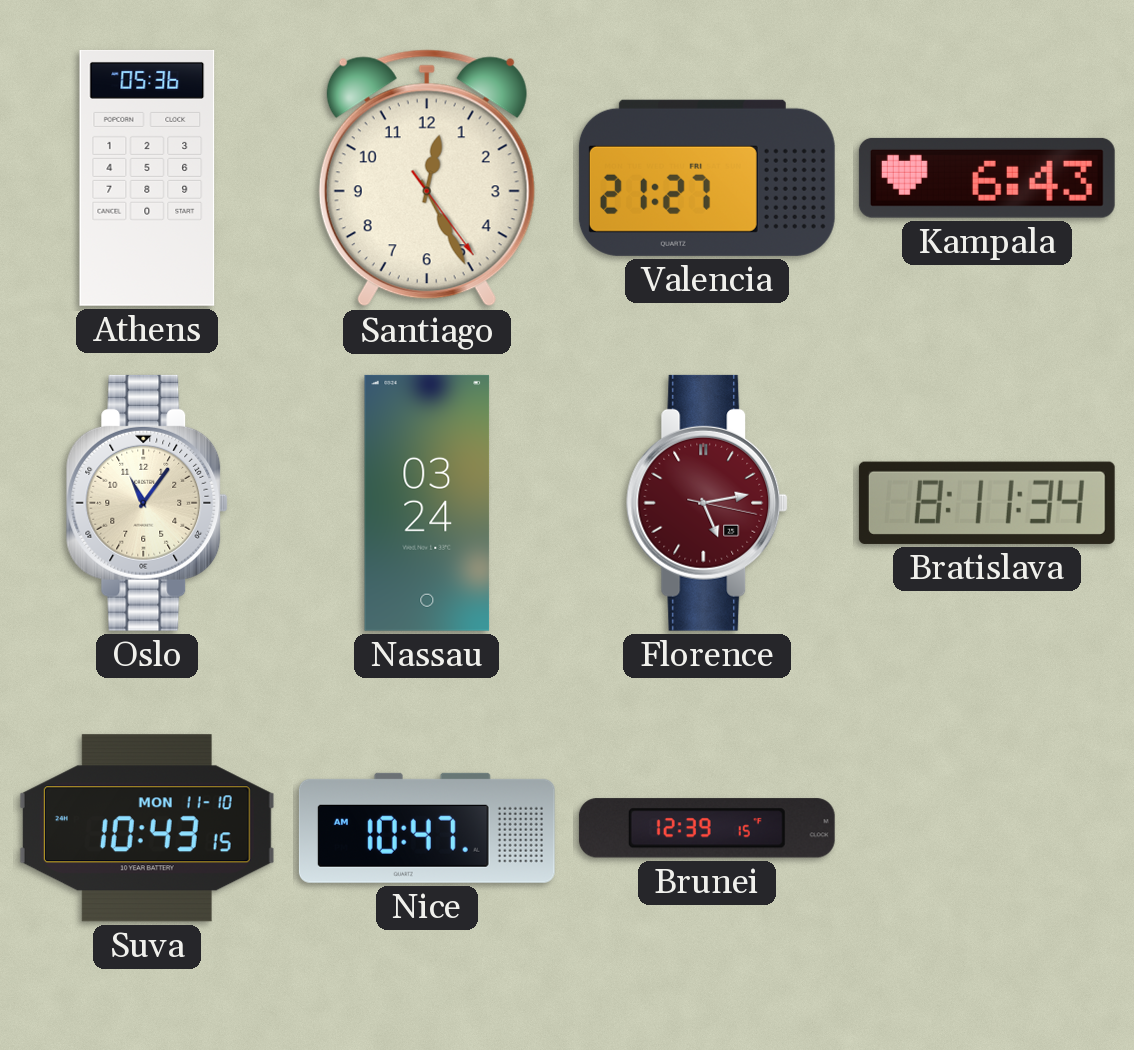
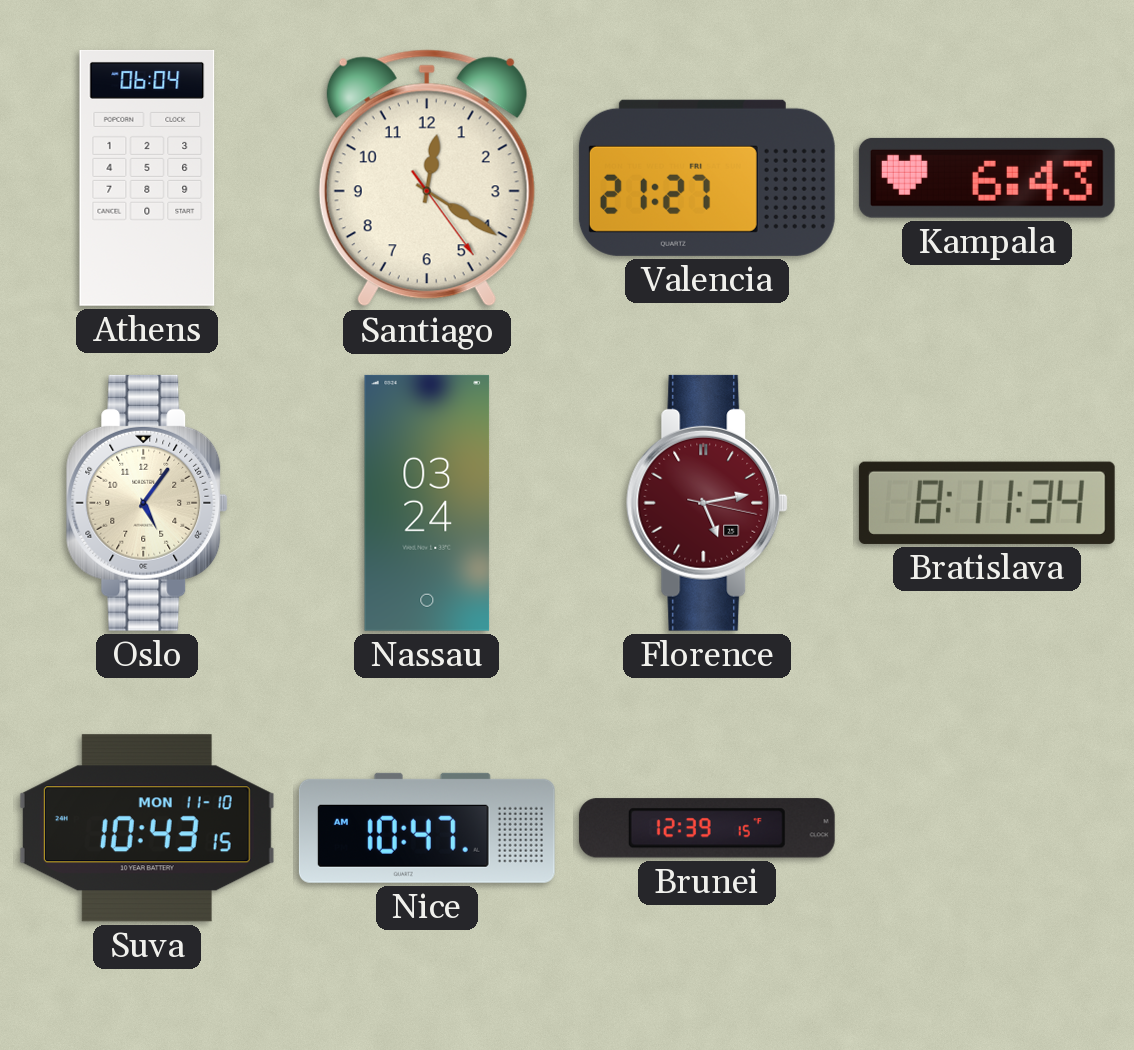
Athens: 05:36 -> 06:04
Santiago: 12:25 -> 12:20
Oslo: 11:06 -> 5:06
